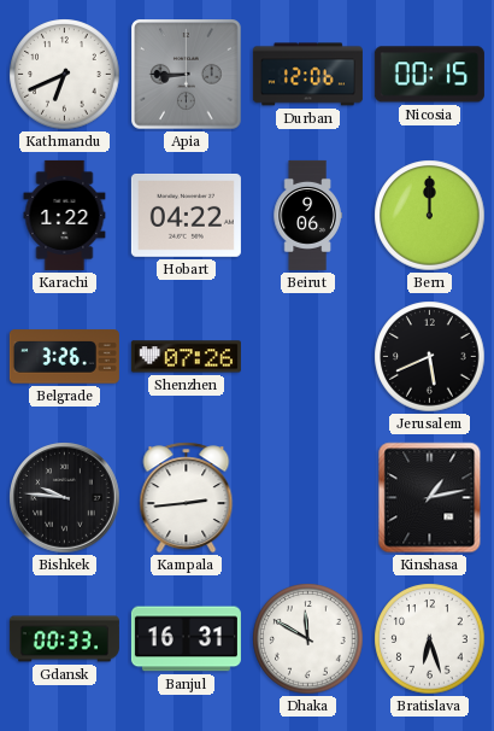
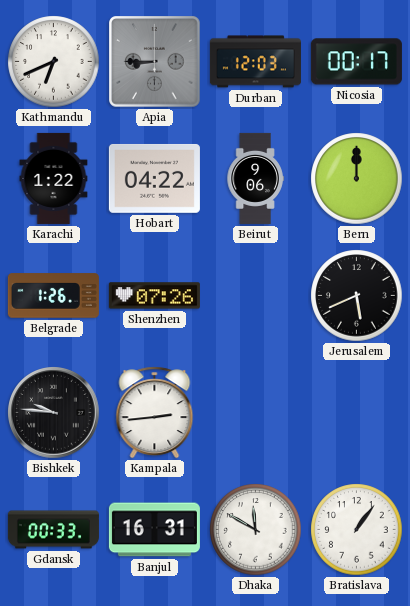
Durban: 12:06 -> 12:03
Nicosia: 00:15 -> 00:17
Belgrade: 3:26 -> 1:26
Kinshasa: 1:13 -> none
Bratislava: 6:27 -> 1:06
